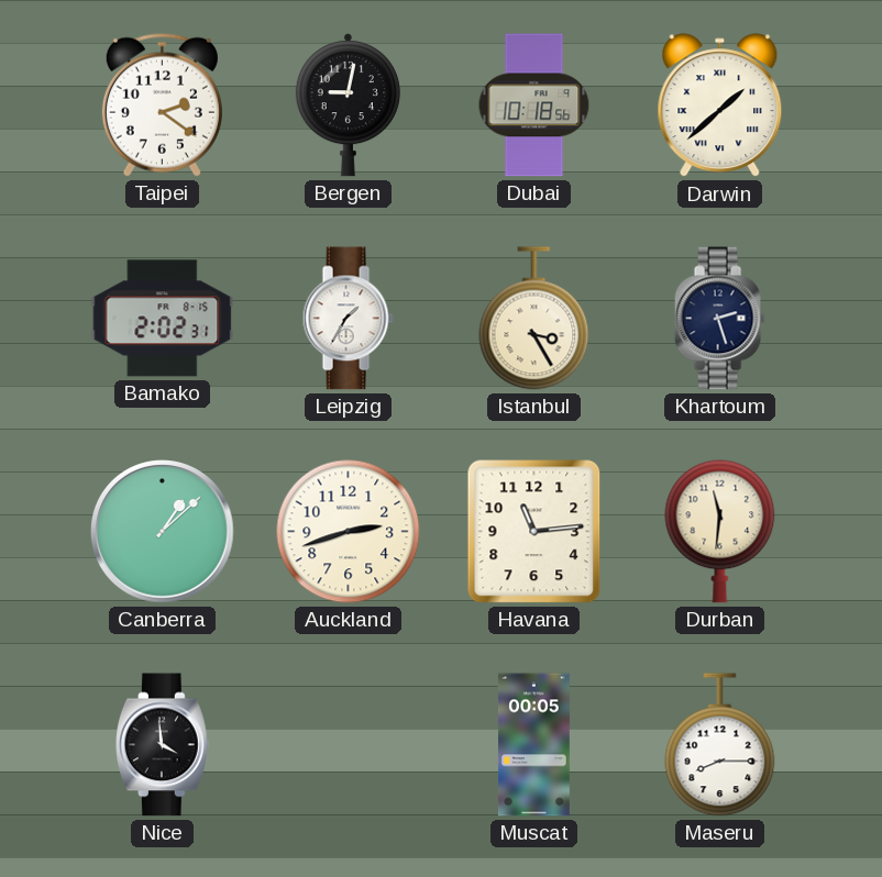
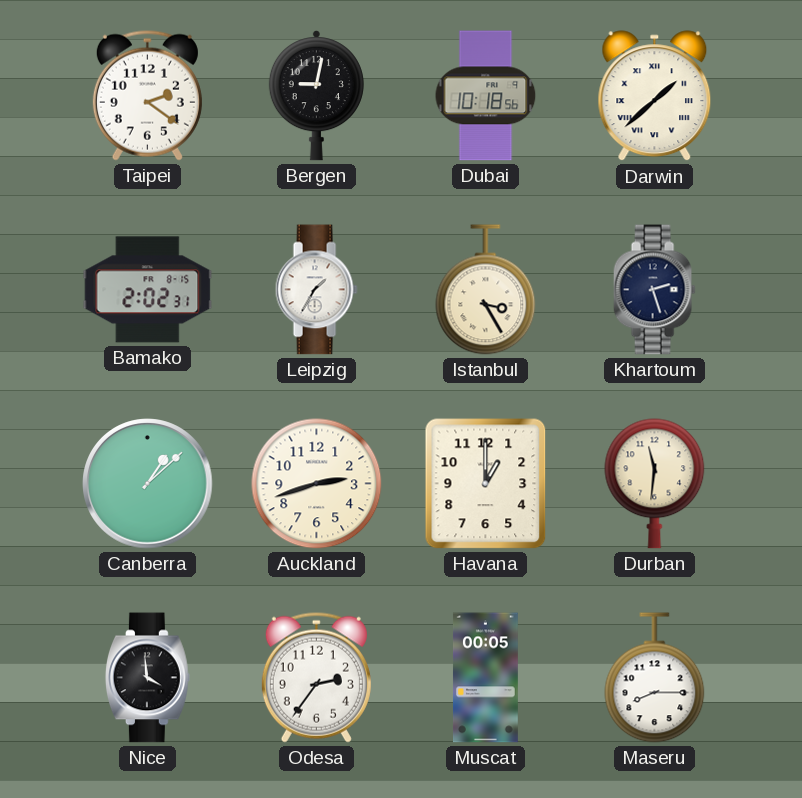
Havana: 11:14 -> 1:00
Odesa: none -> 2:36
